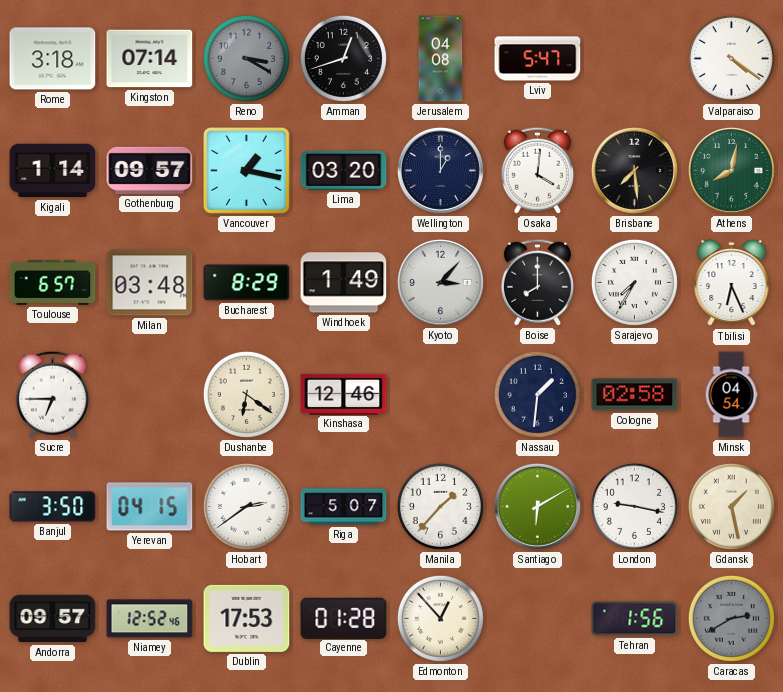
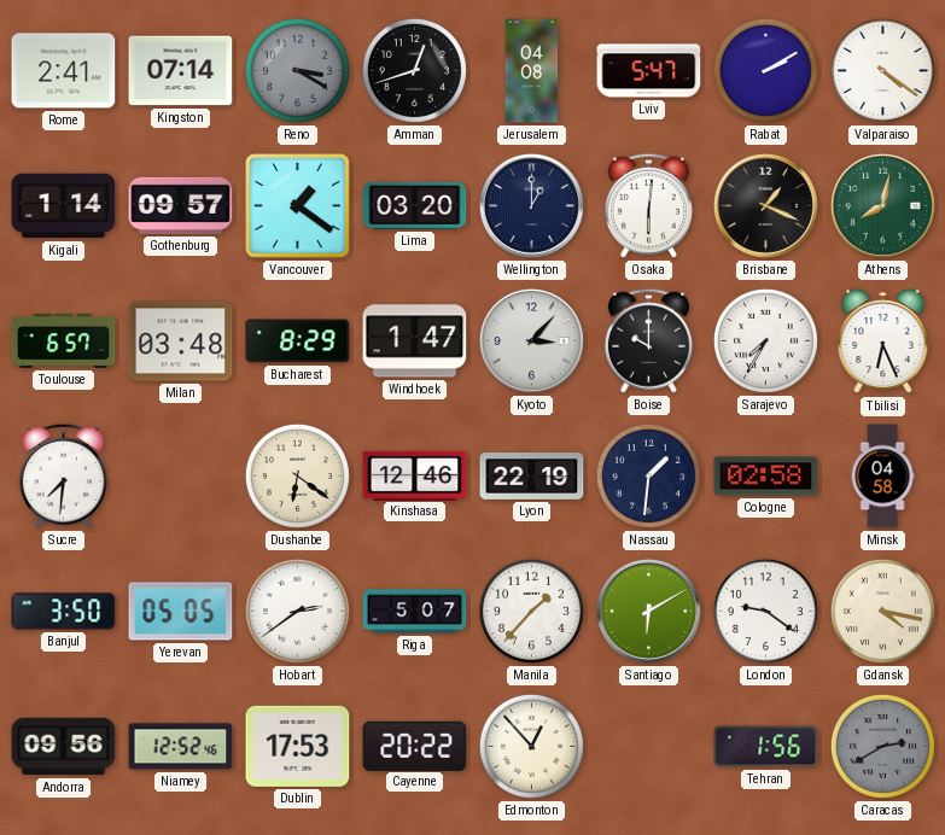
Rome: 3:18 -> 2:41
Rabat: none -> 2:10
Vancouver: 1:17 -> 1:21
Osaka: 4:01 -> 6:01
Brisbane: 7:29 -> 1:19
Windhoek: 1:49 -> 1:47
Boise: 8:00 -> 10:00
Sucre: 6:45 -> 7:31
Lyon: none -> 22:19
Minsk: 04:54 -> 04:58
Yerevan: 04:15 -> 05:05
London: 9:17 -> 9:21
Gdansk: 1:28 -> 4:17
Andorra: 09:57 -> 09:56
Cayenne: 01:28 -> 20:22
